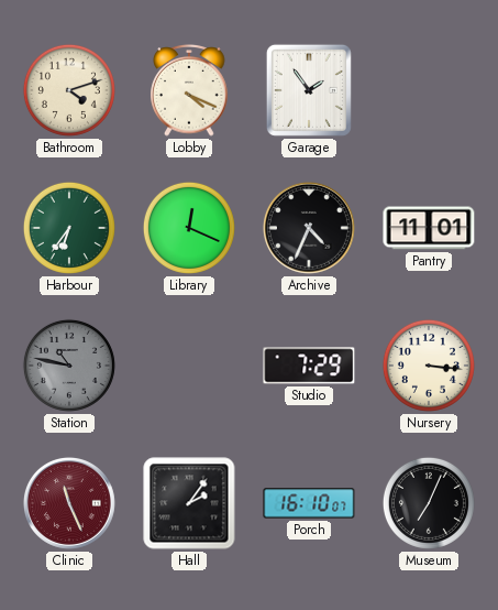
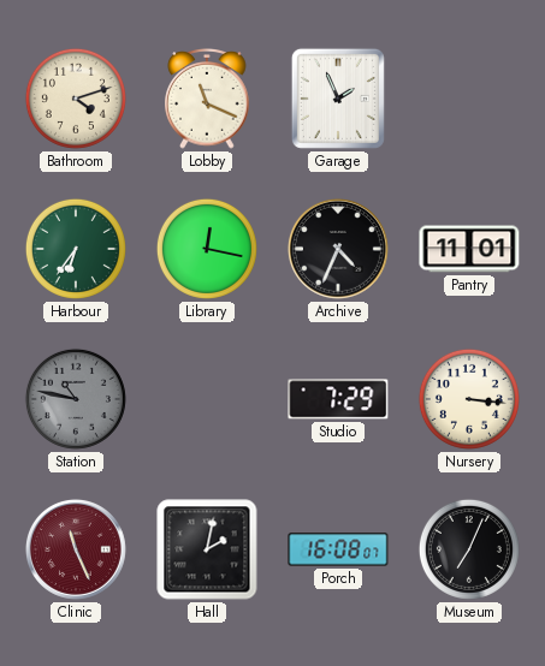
Lobby: 4:19 -> 11:19
Garage: 1:54 -> 1:56
Library: 12:19 -> 12:17
Hall: 2:06 -> 2:02
Porch: 16:10 -> 16:08
